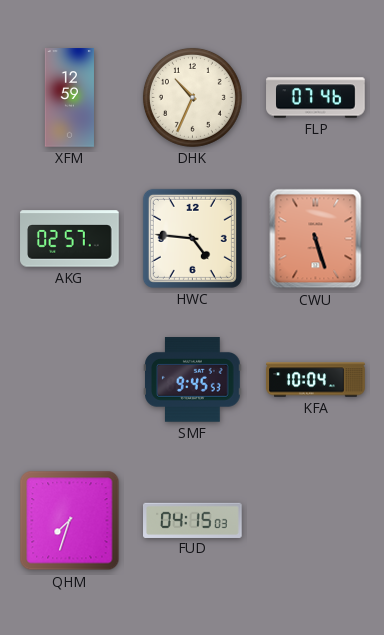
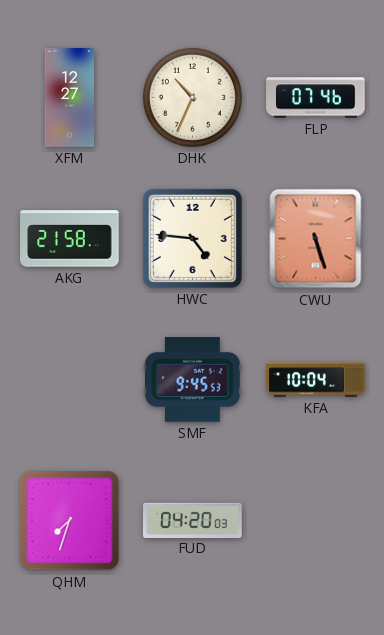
XFM: 12:59 -> 12:27
AKG: 02:57 -> 21:58
FUD: 04:15 -> 04:20
